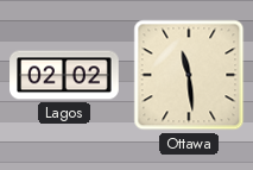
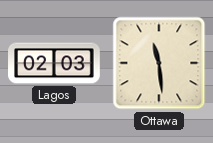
Lagos: 02:02 -> 02:03
